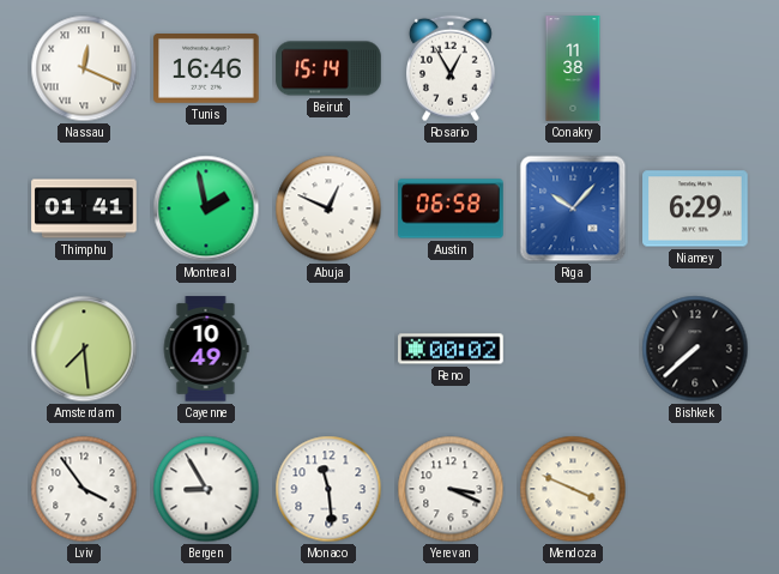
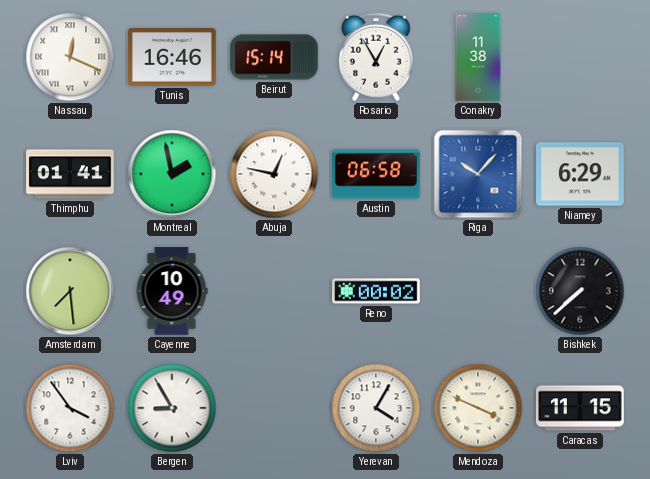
Abuja: 12:49 -> 12:47
Monaco: 11:29 -> none
Yerevan: 3:19 -> 4:05
Caracas: none -> 11:15
